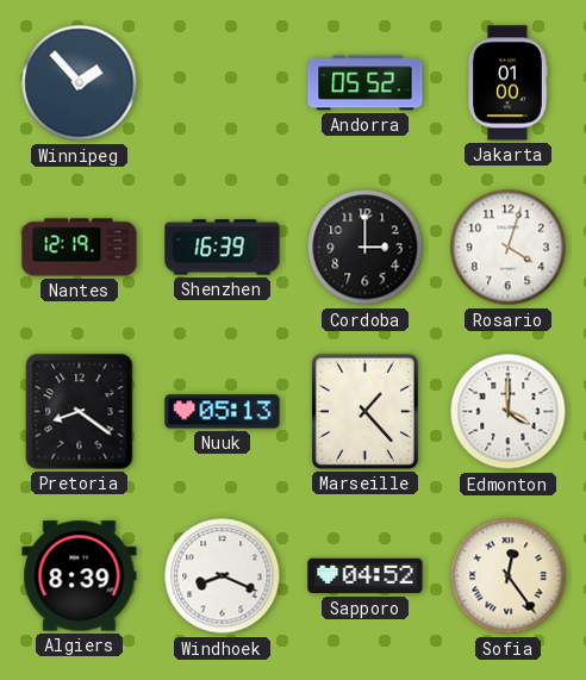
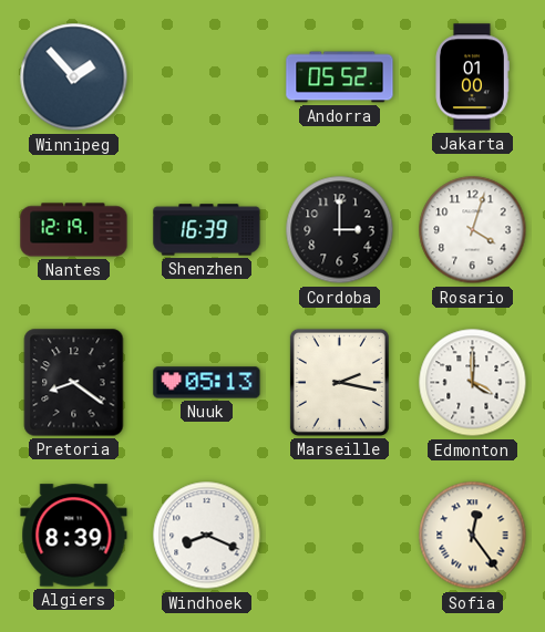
Marseille: 1:23 -> 2:17
Sapporo: 04:52 -> none
